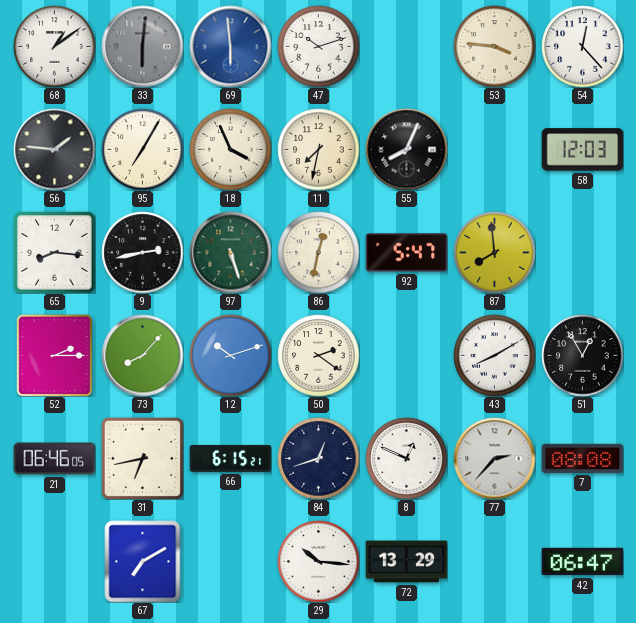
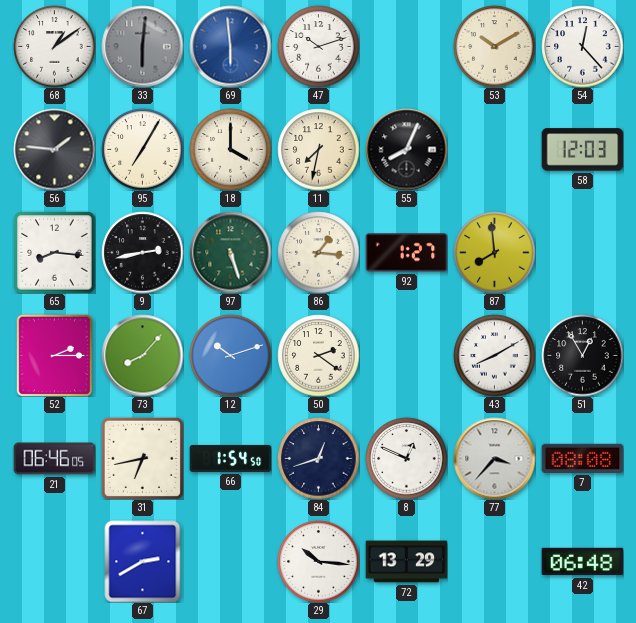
53: 3:46 -> 10:10
18: 3:56 -> 4:00
86: 12:32 -> 1:16
92: 5:47 -> 1:27
66: 6:15 -> 1:54
77: 2:37 -> 3:37
67: 7:10 -> 2:40
42: 06:47 -> 06:48
